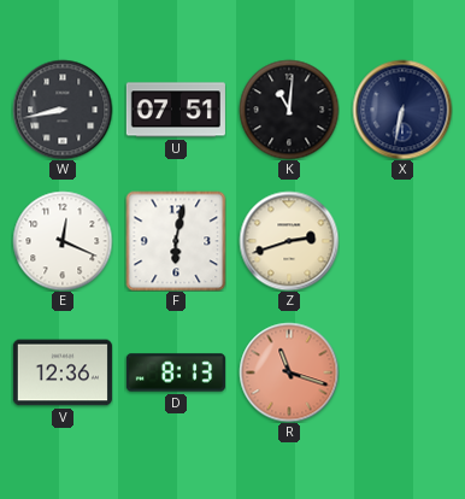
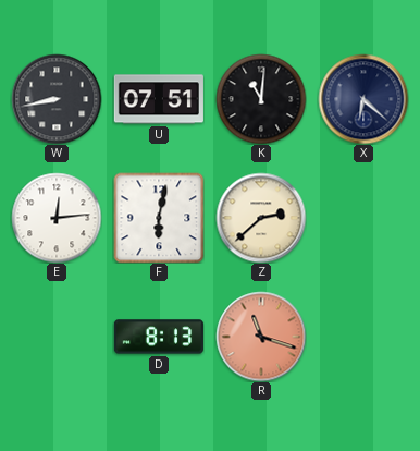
X: 6:32 -> 6:22
E: 12:19 -> 12:14
Z: 2:42 -> 2:38
V: 12:36 -> none
